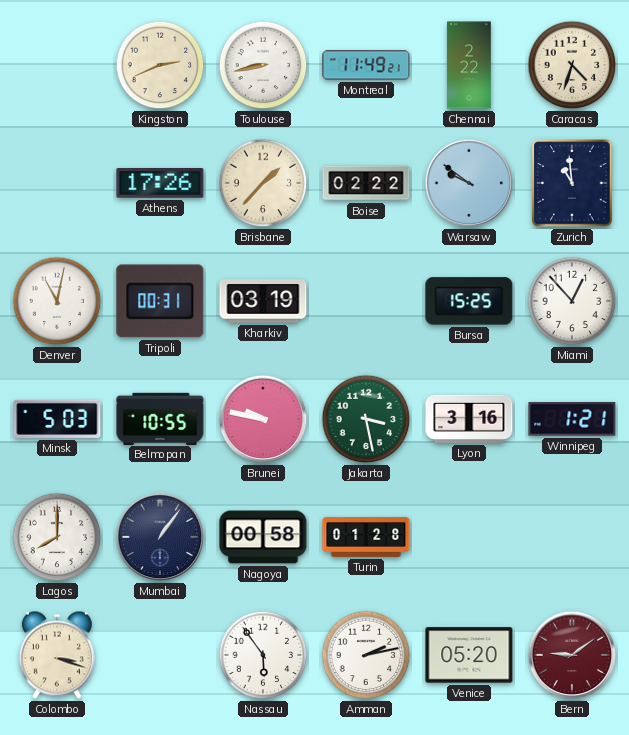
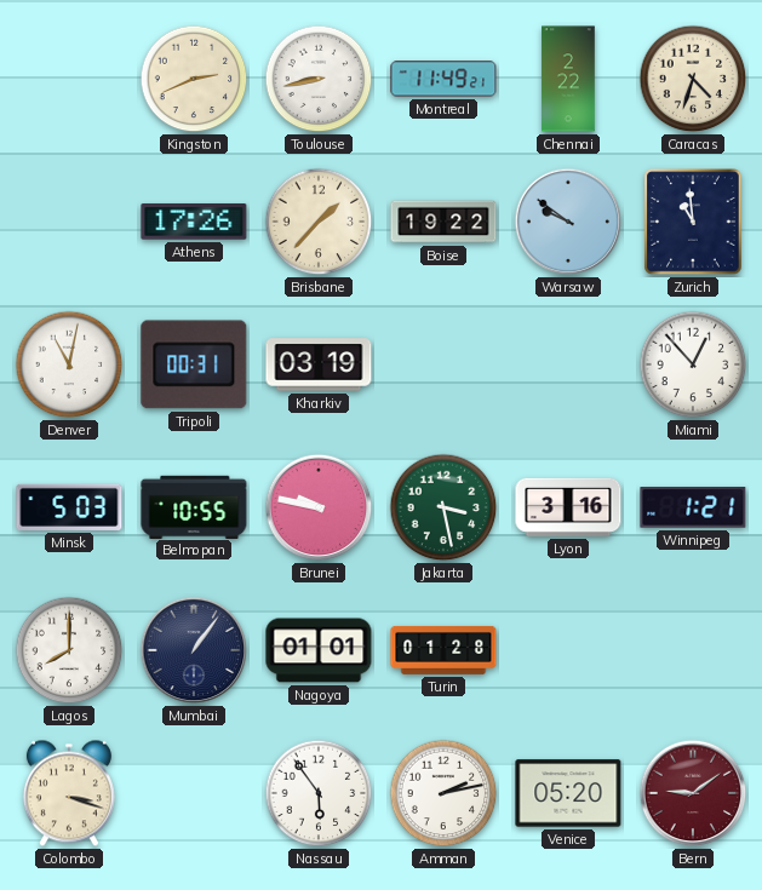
Boise: 02:22 -> 19:22
Bursa: 15:25 -> none
Nagoya: 00:58 -> 01:01
